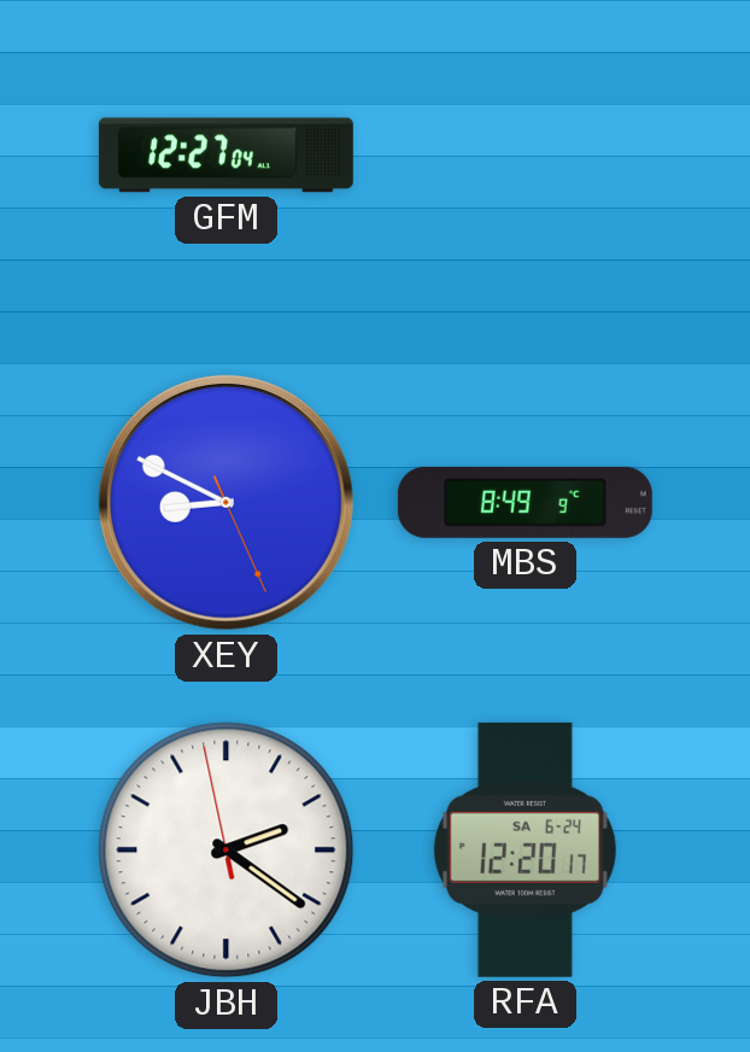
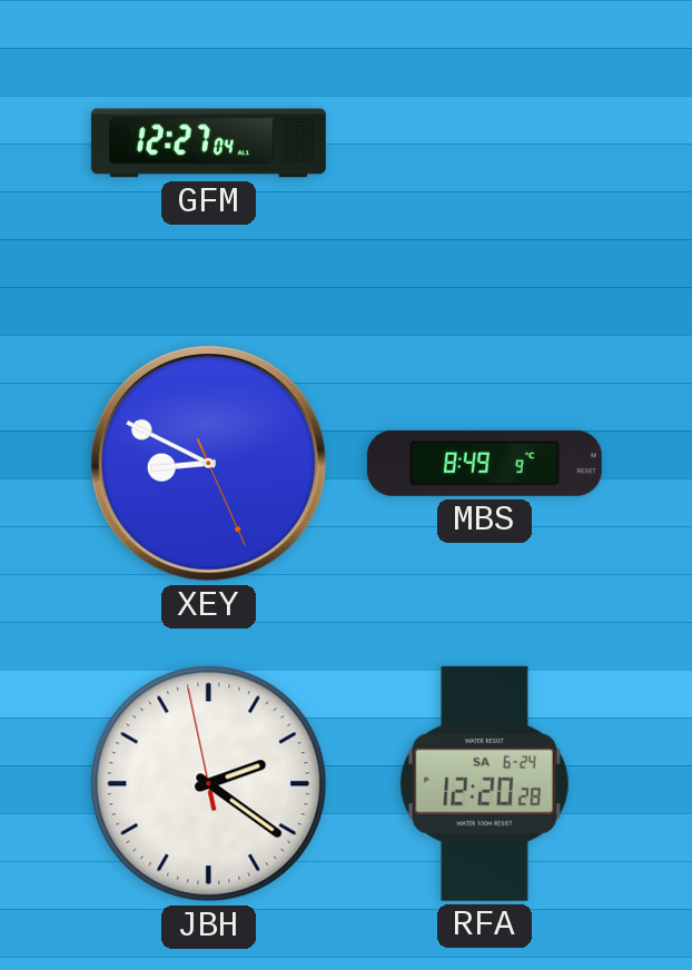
RFA: 12:20:17 -> 12:20:28
